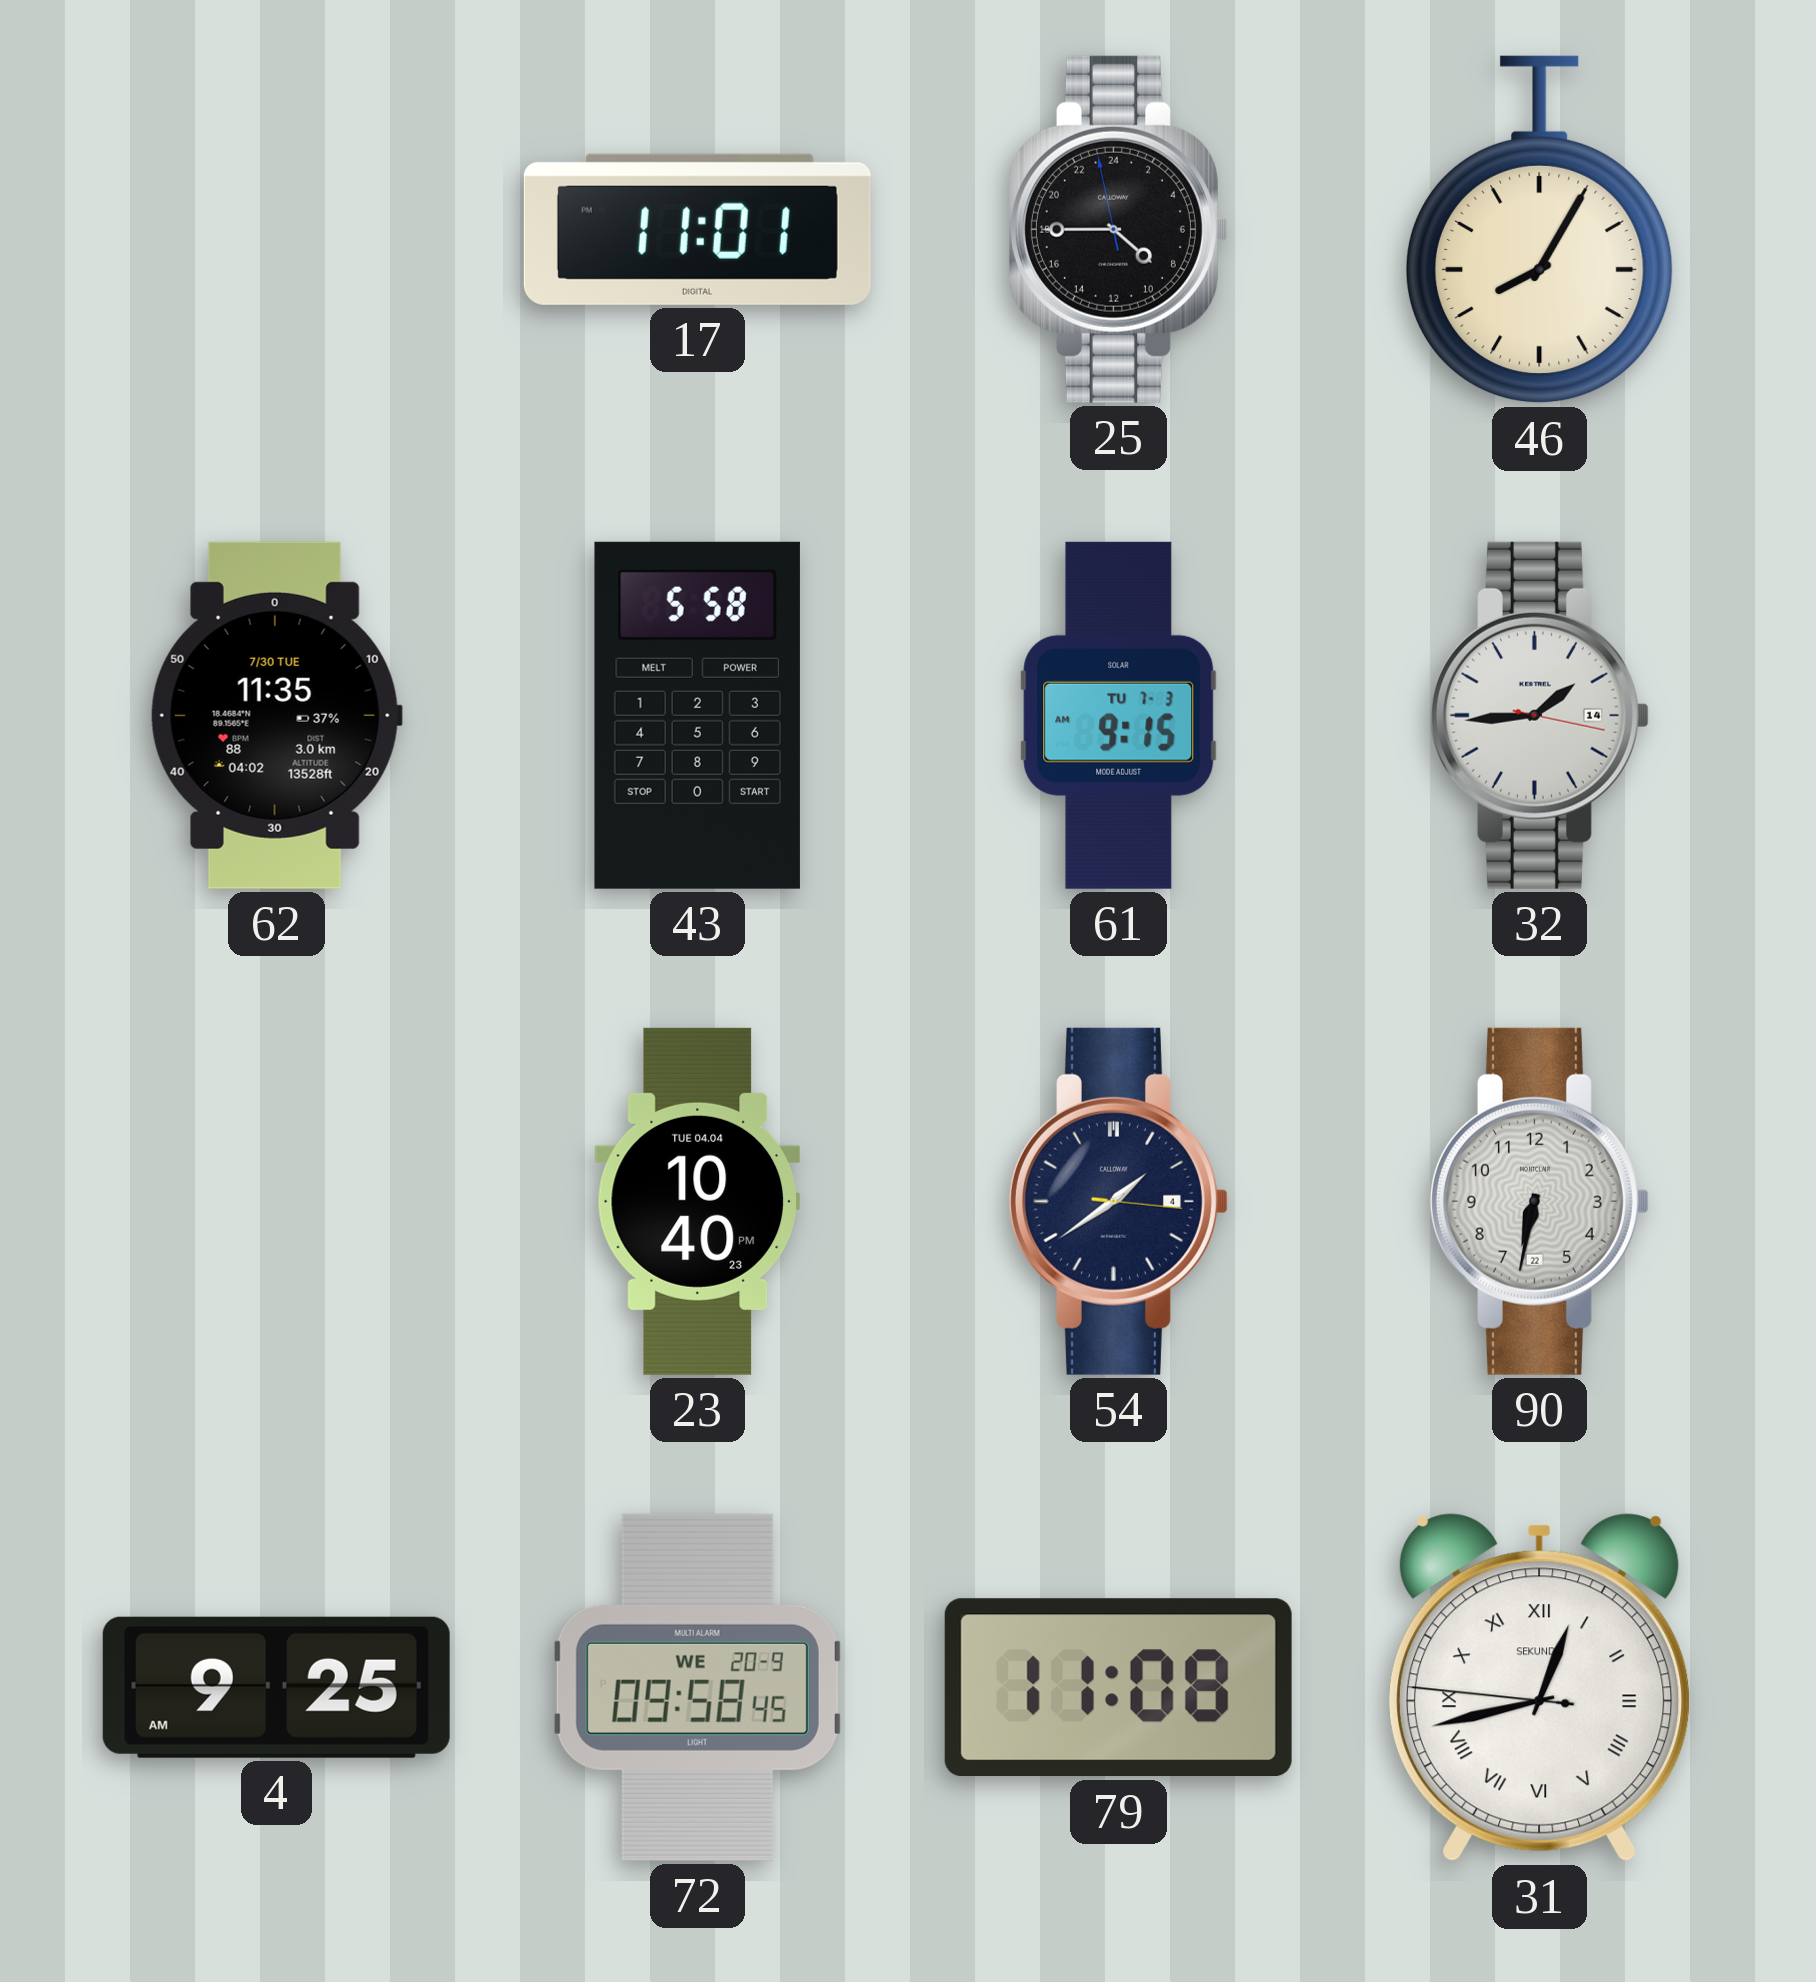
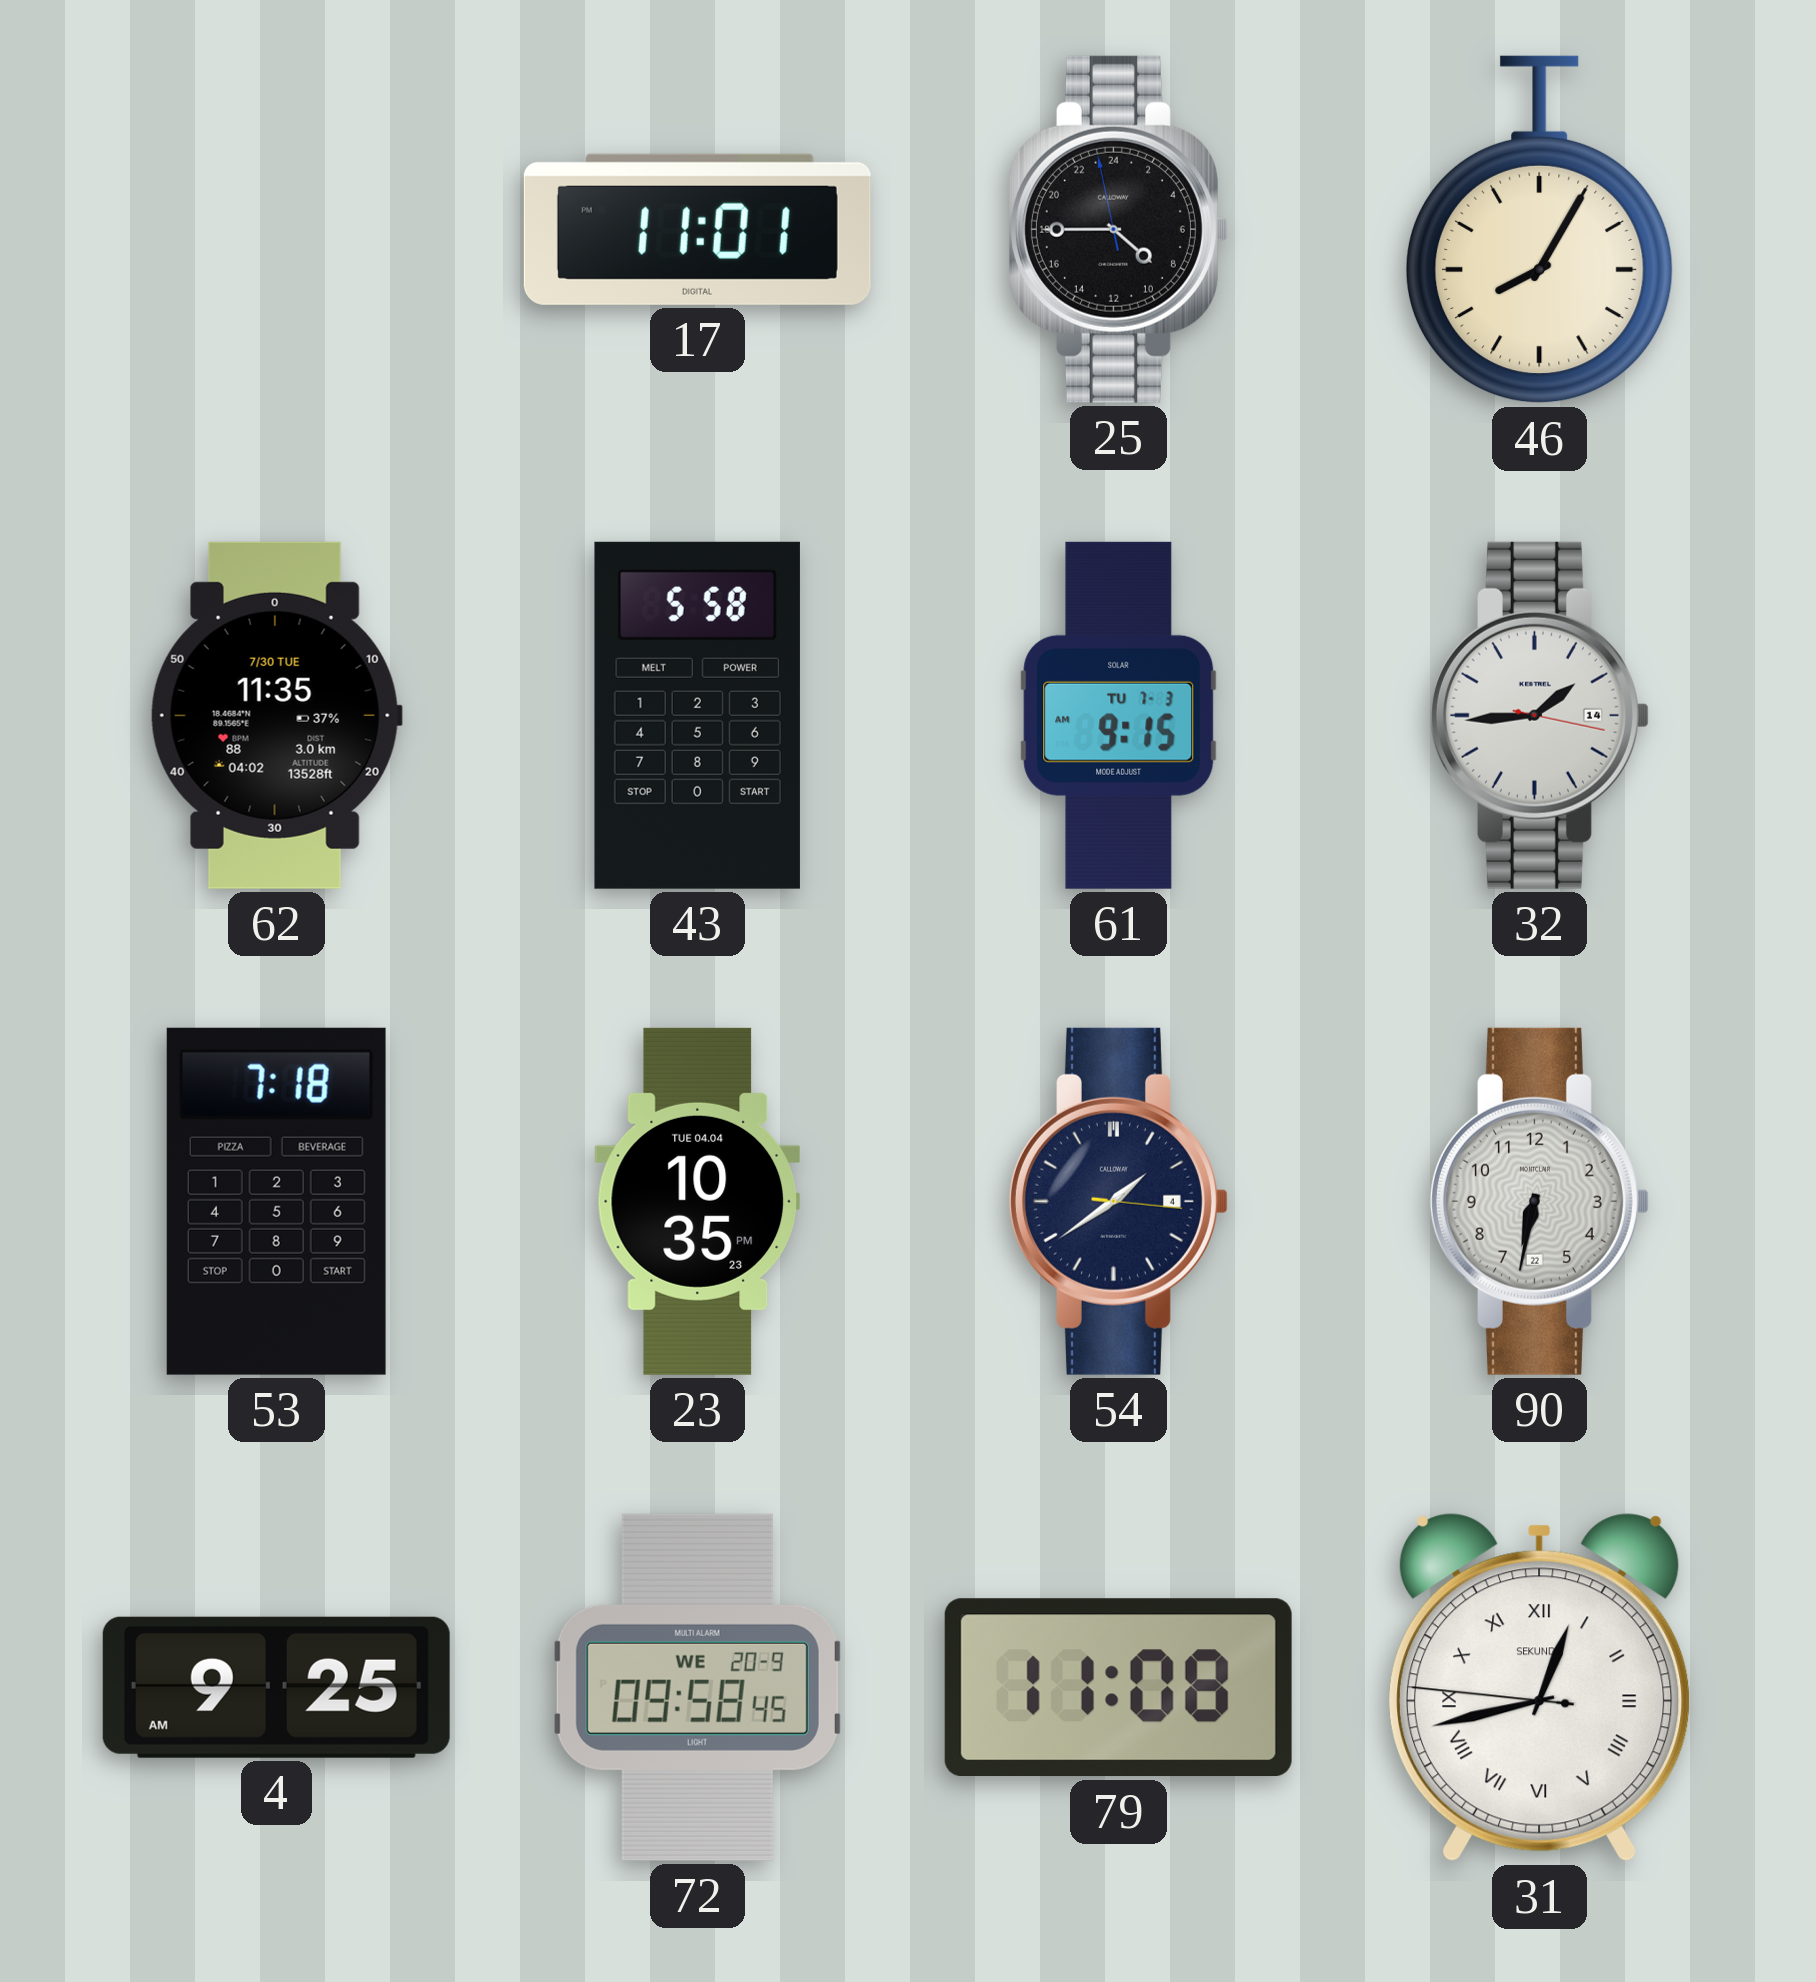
53: none -> 7:18
23: 10:40 -> 10:35
